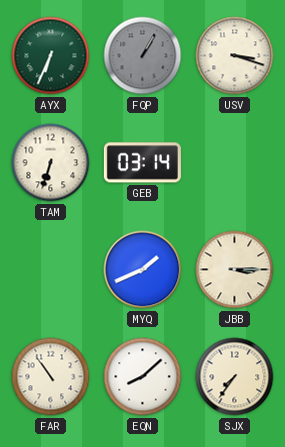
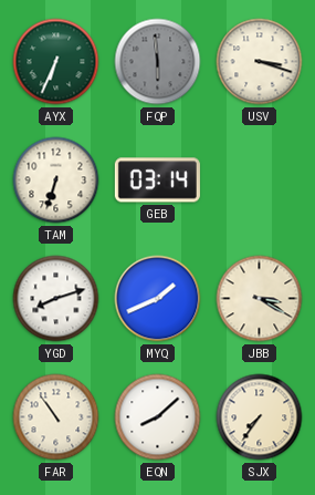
FQP: 1:05 -> 5:59
YGD: none -> 8:12
JBB: 3:15 -> 3:20
